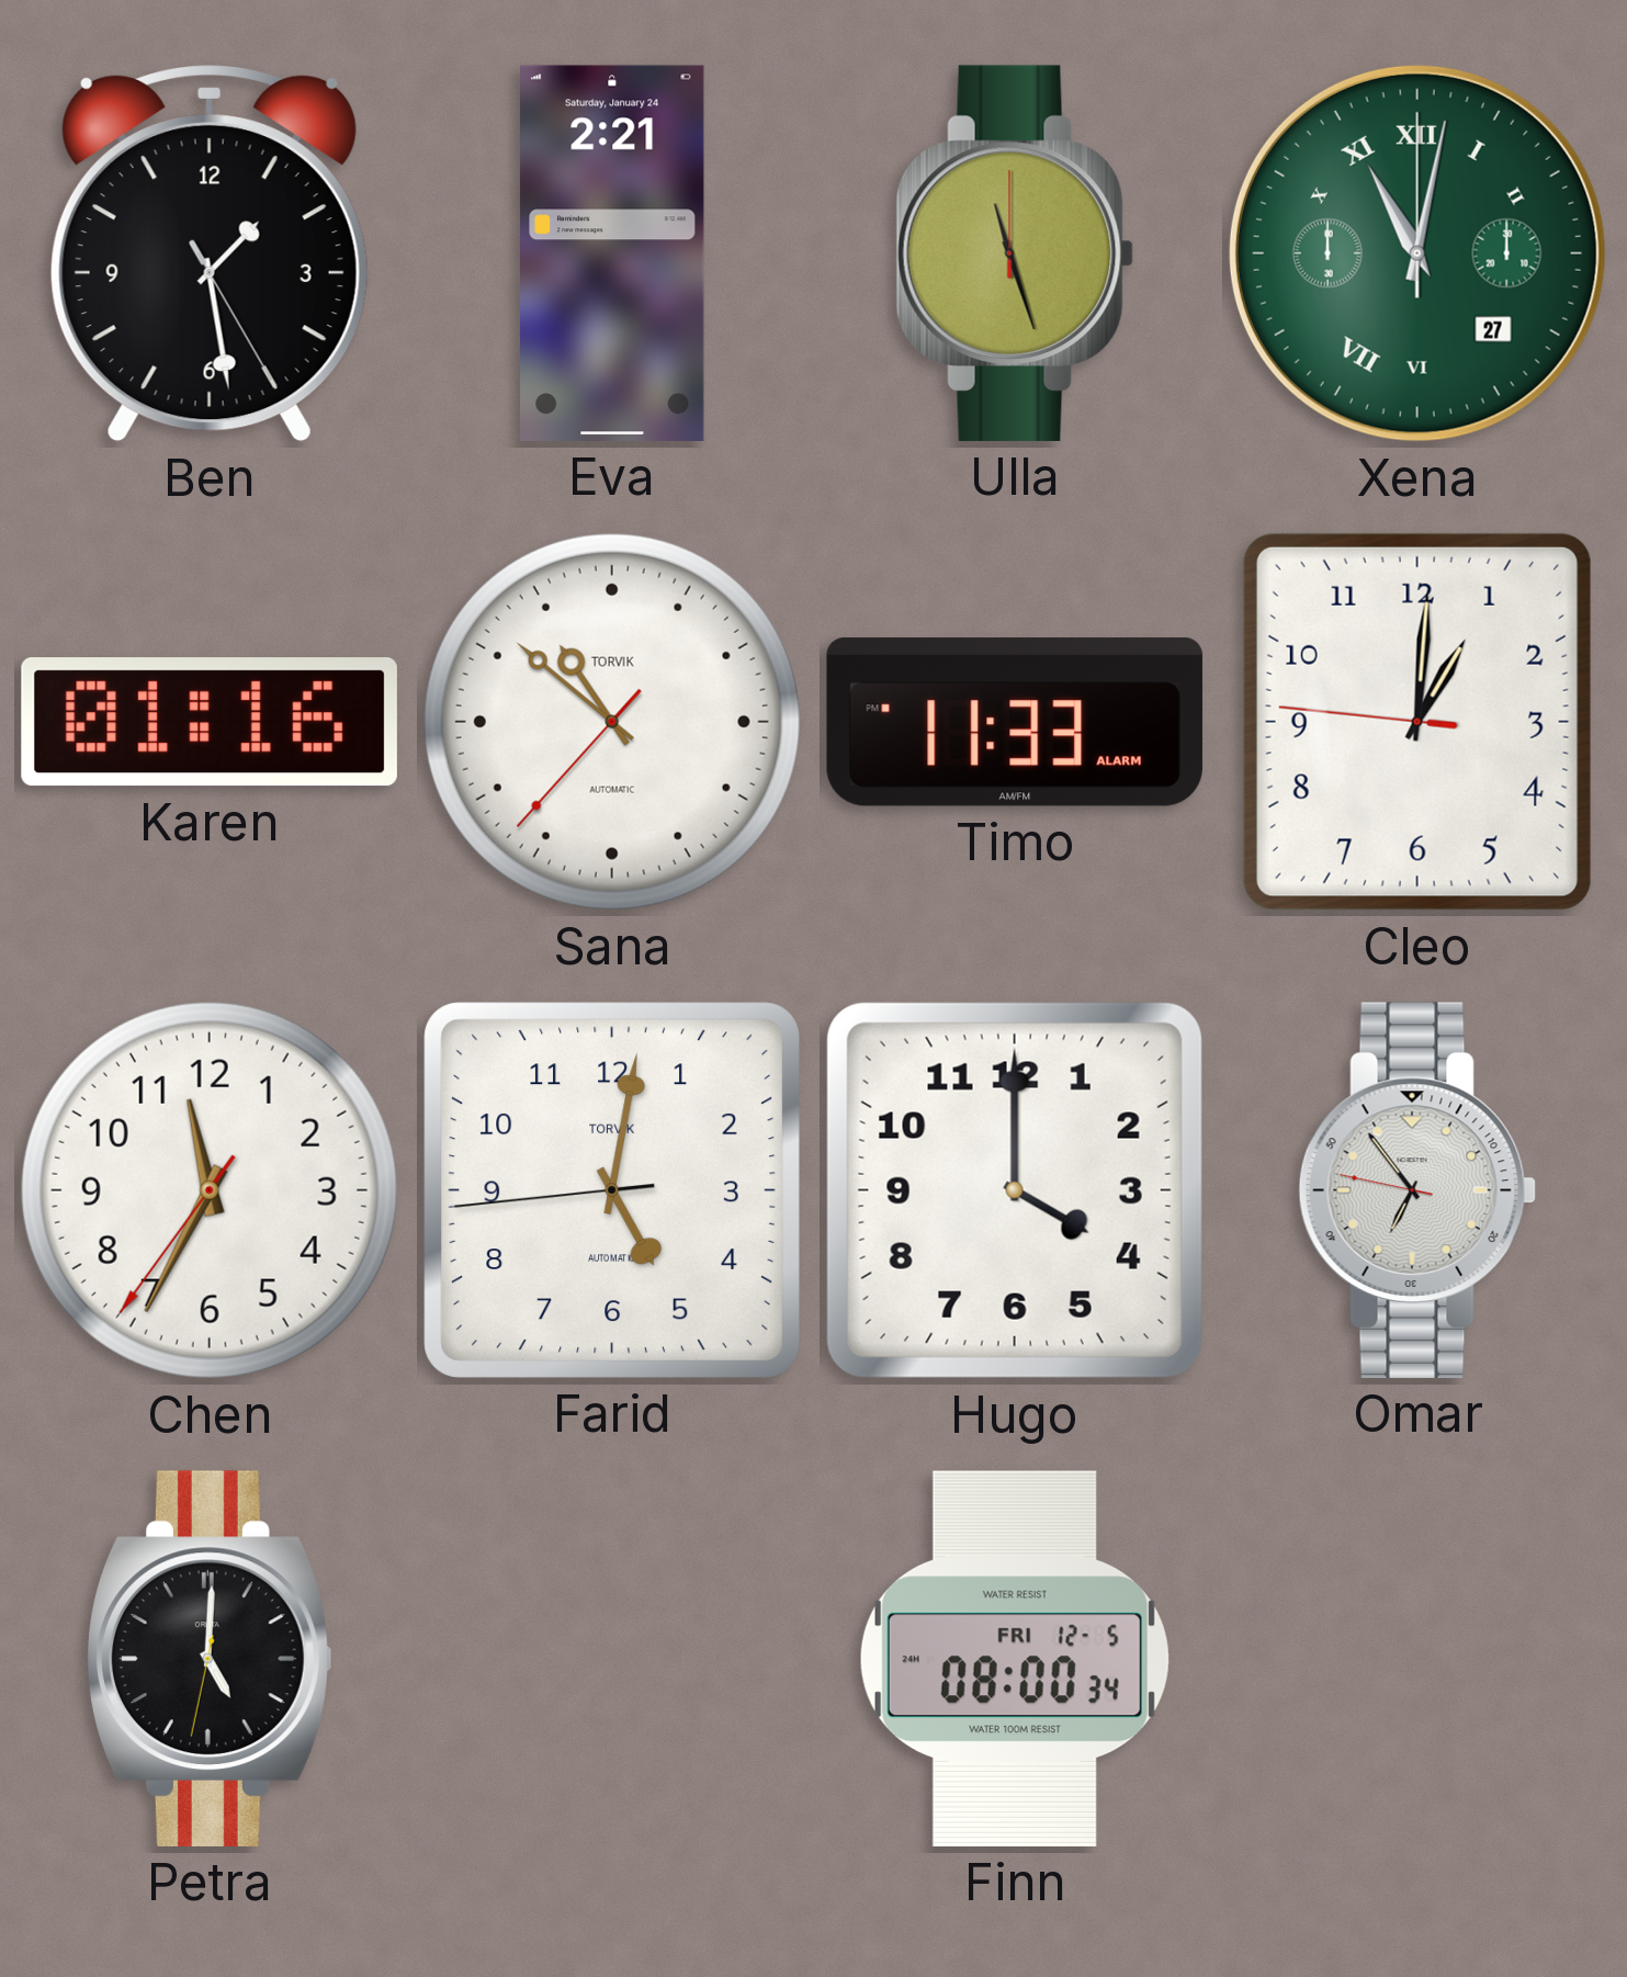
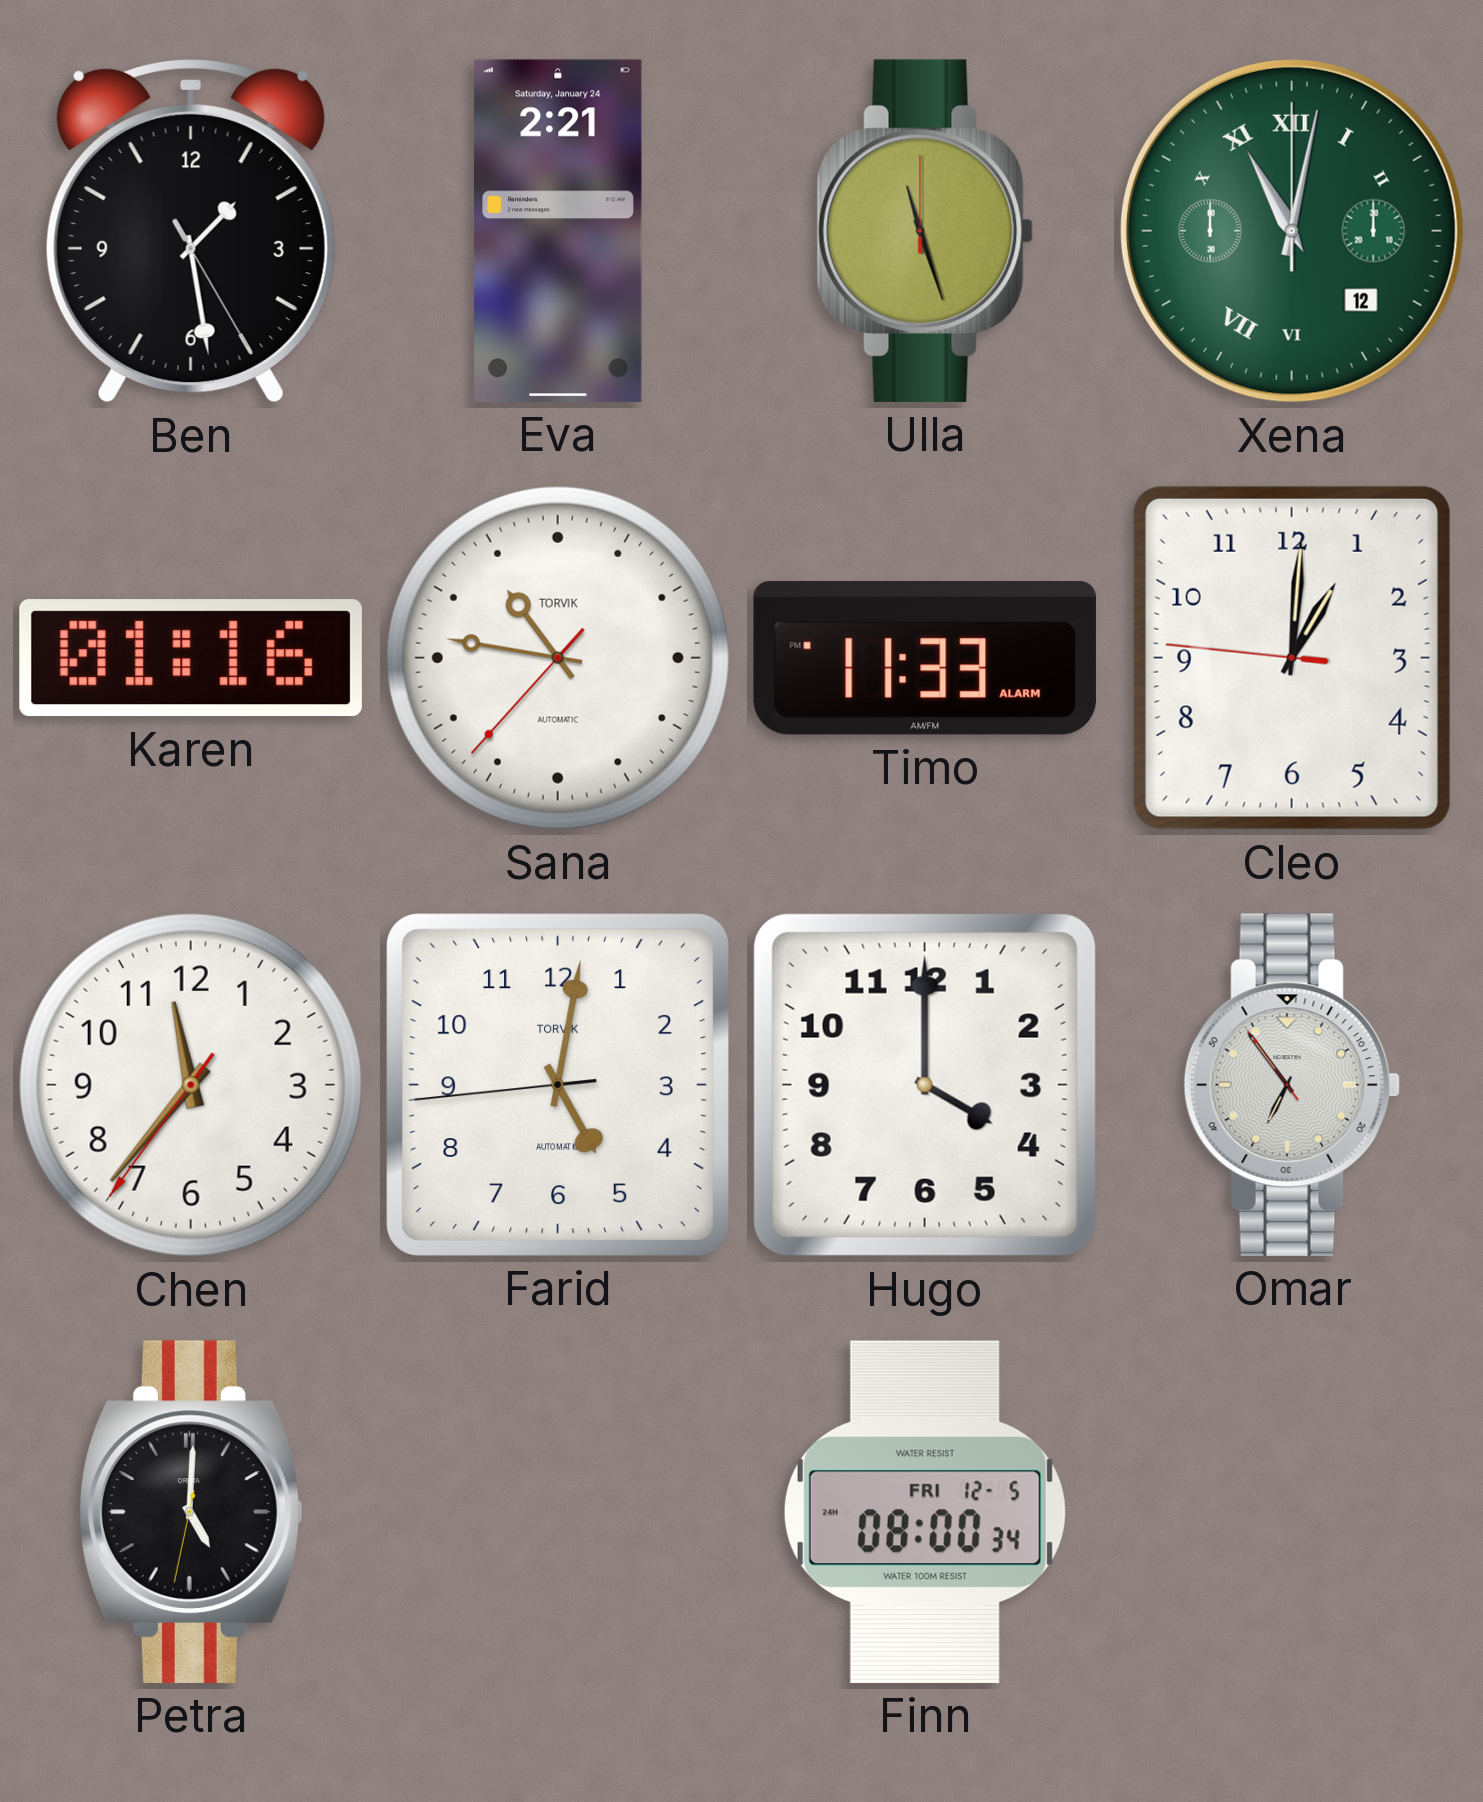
Xena date: 27 -> 12
Sana: 10:51 -> 10:46
Chen: 11:34 -> 11:36
Omar: 6:53:47 -> 6:53:54
